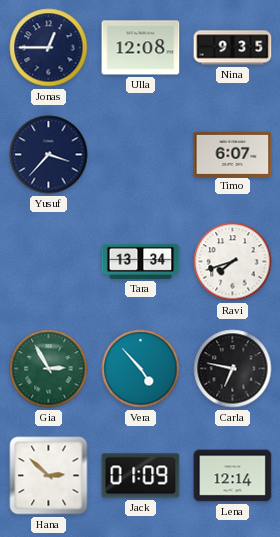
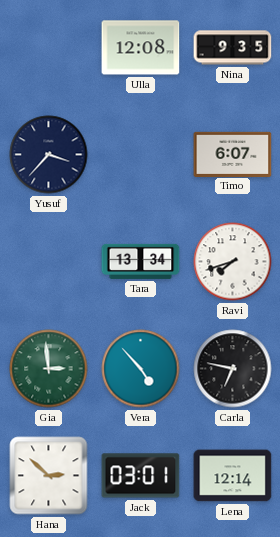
Jonas: 12:45 -> none
Gia: 2:55 -> 2:59
Jack: 01:09 -> 03:01
